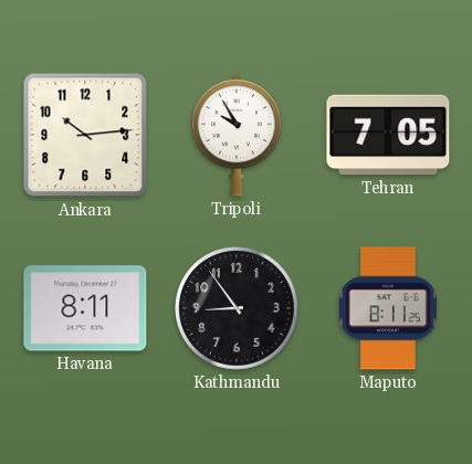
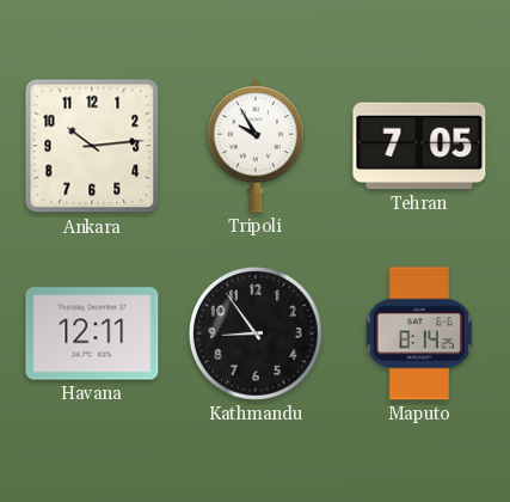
Havana: 8:11 -> 12:11
Maputo: 8:11 -> 8:14
